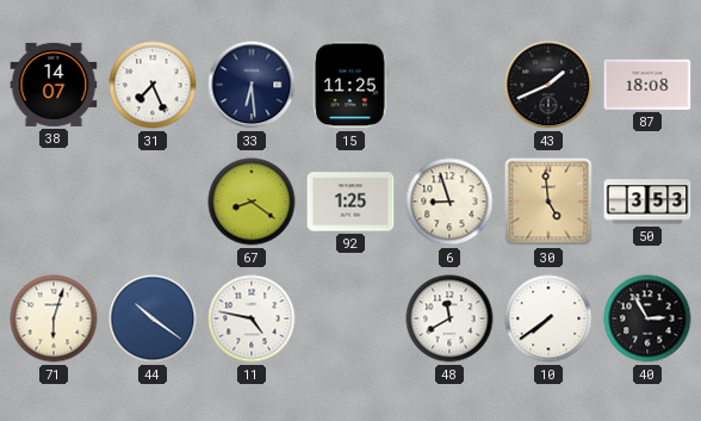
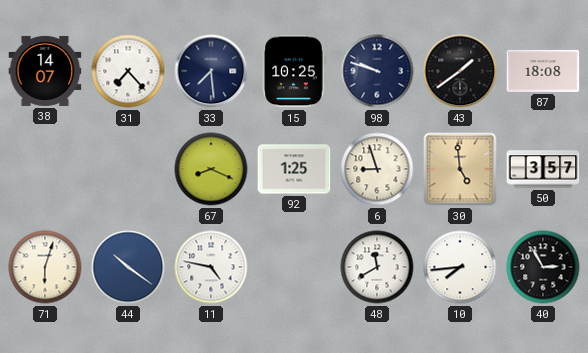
31: 7:26 -> 7:23
33: 6:29 -> 7:29
15: 11:25 -> 10:25
98: none -> 9:48
43: 1:41 -> 1:39
67: 8:21 -> 8:19
50: 3:53 -> 3:57
10: 7:39 -> 7:44
